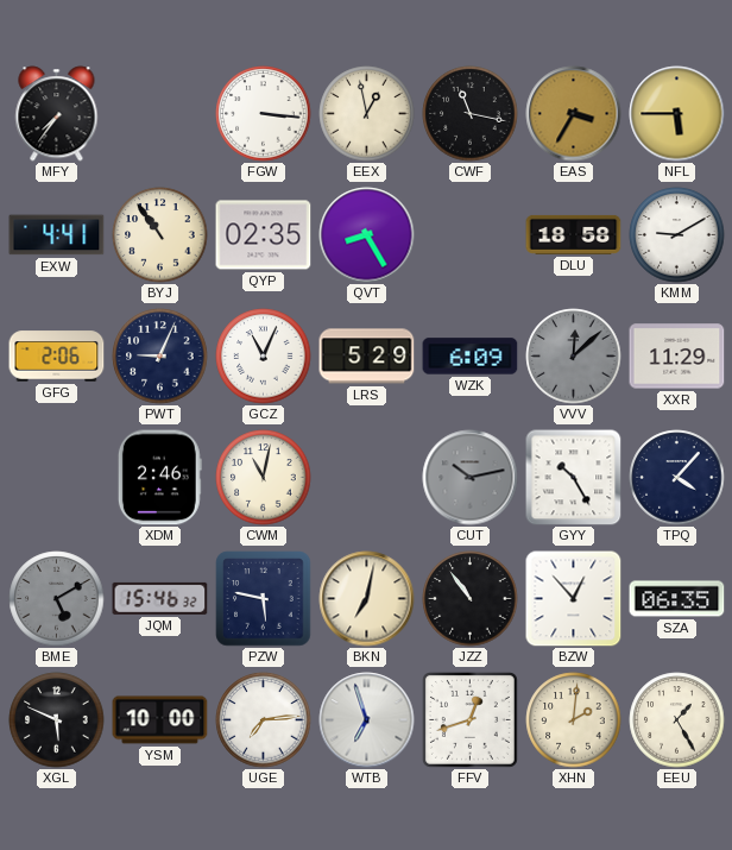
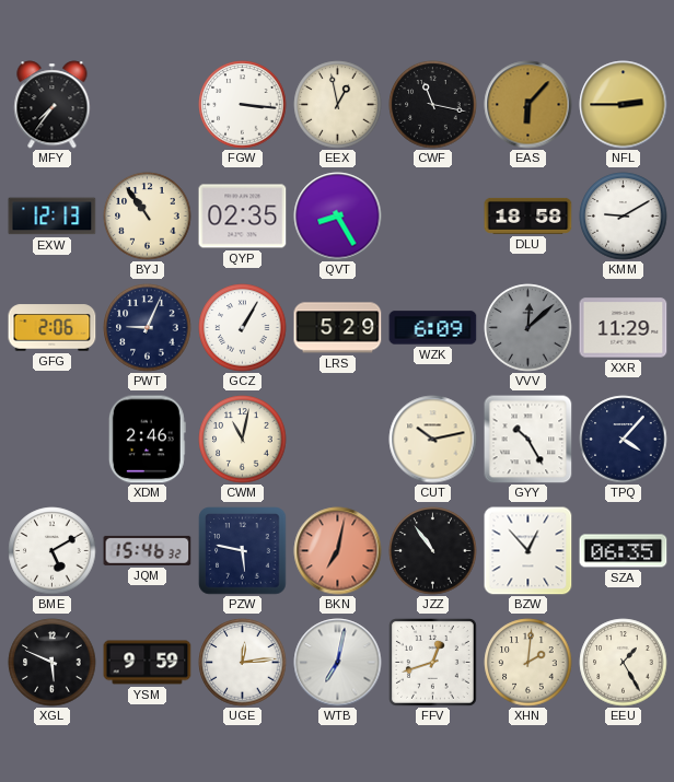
EAS: 3:35 -> 6:07
NFL: 5:45 -> 2:45
EXW: 4:41 -> 12:13
GCZ: 11:04 -> 1:05
CUT dial: grey -> cream
BME dial: grey -> white
BKN dial: cream -> salmon
YSM: 10:00 -> 9:59
UGE: 7:14 -> 12:14
WTB: 6:57 -> 7:02
